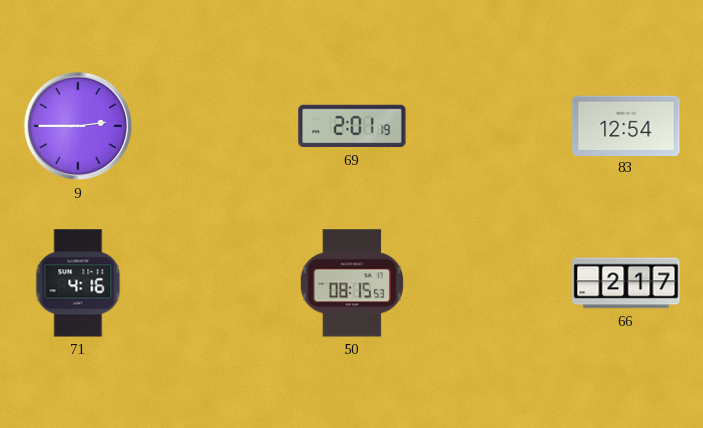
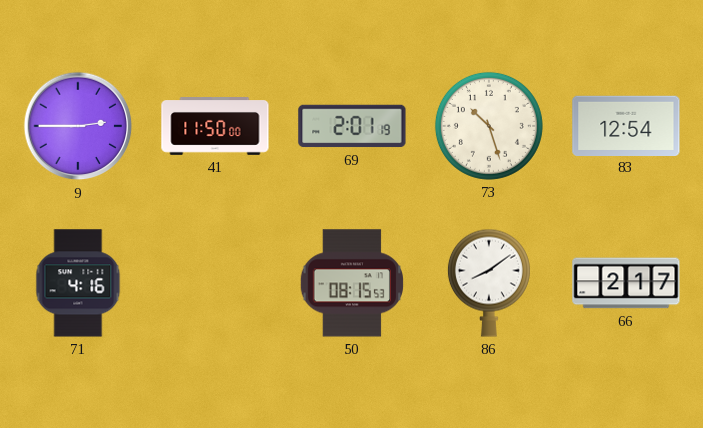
41: none -> 11:50
73: none -> 10:27
86: none -> 8:09
